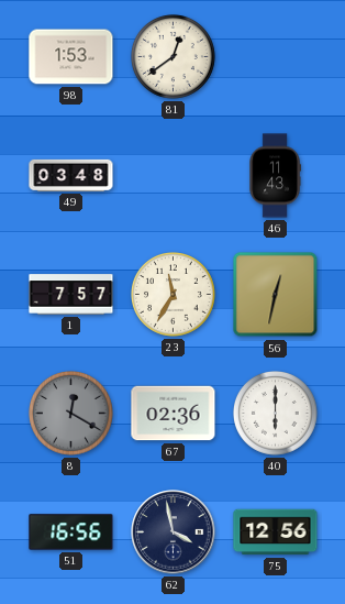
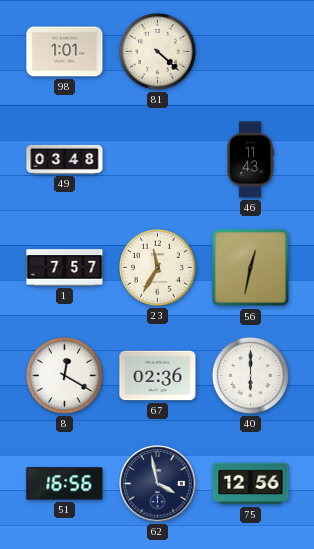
98: 1:53 -> 1:01
81: 12:39 -> 4:22
8 dial: grey -> white
